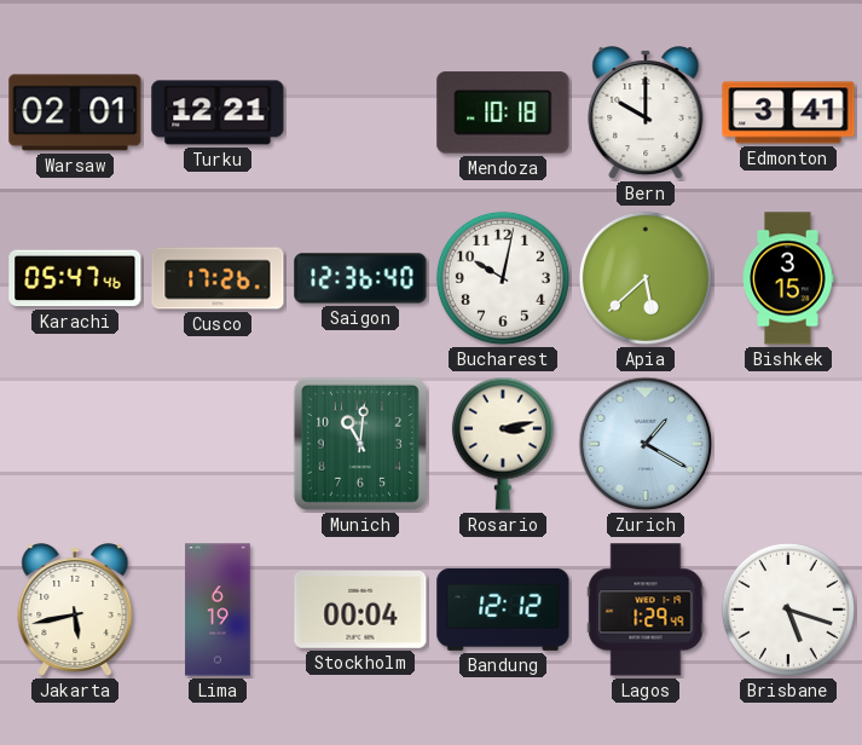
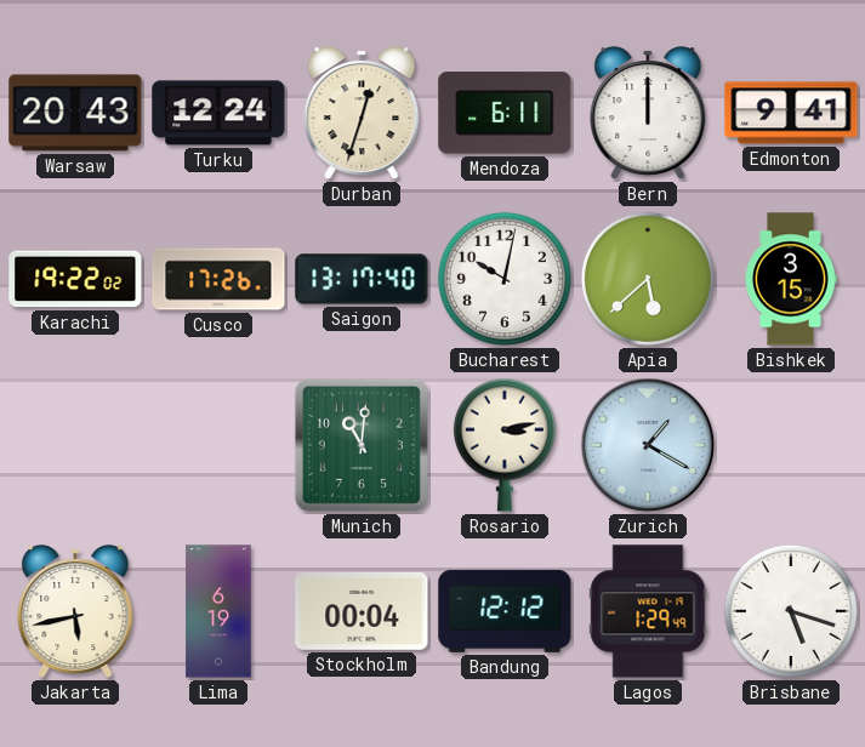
Warsaw: 02:01 -> 20:43
Turku: 12:21 -> 12:24
Durban: none -> 12:33
Mendoza: 10:18 -> 6:11
Bern: 10:00 -> 12:00
Edmonton: 3:41 -> 9:41
Karachi: 05:47 -> 19:22
Saigon: 12:36 -> 13:17
